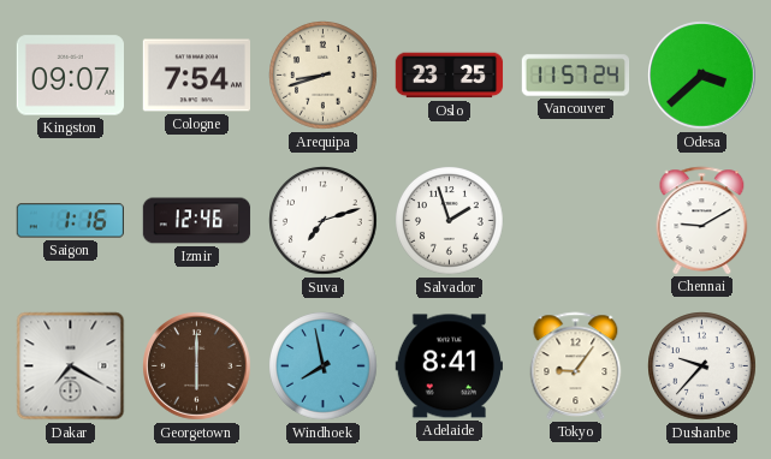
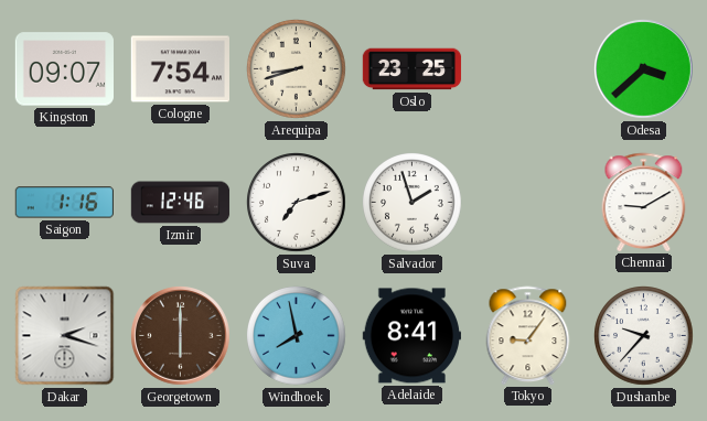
Vancouver: 11:57 -> none
Dakar: 7:20 -> 2:18
